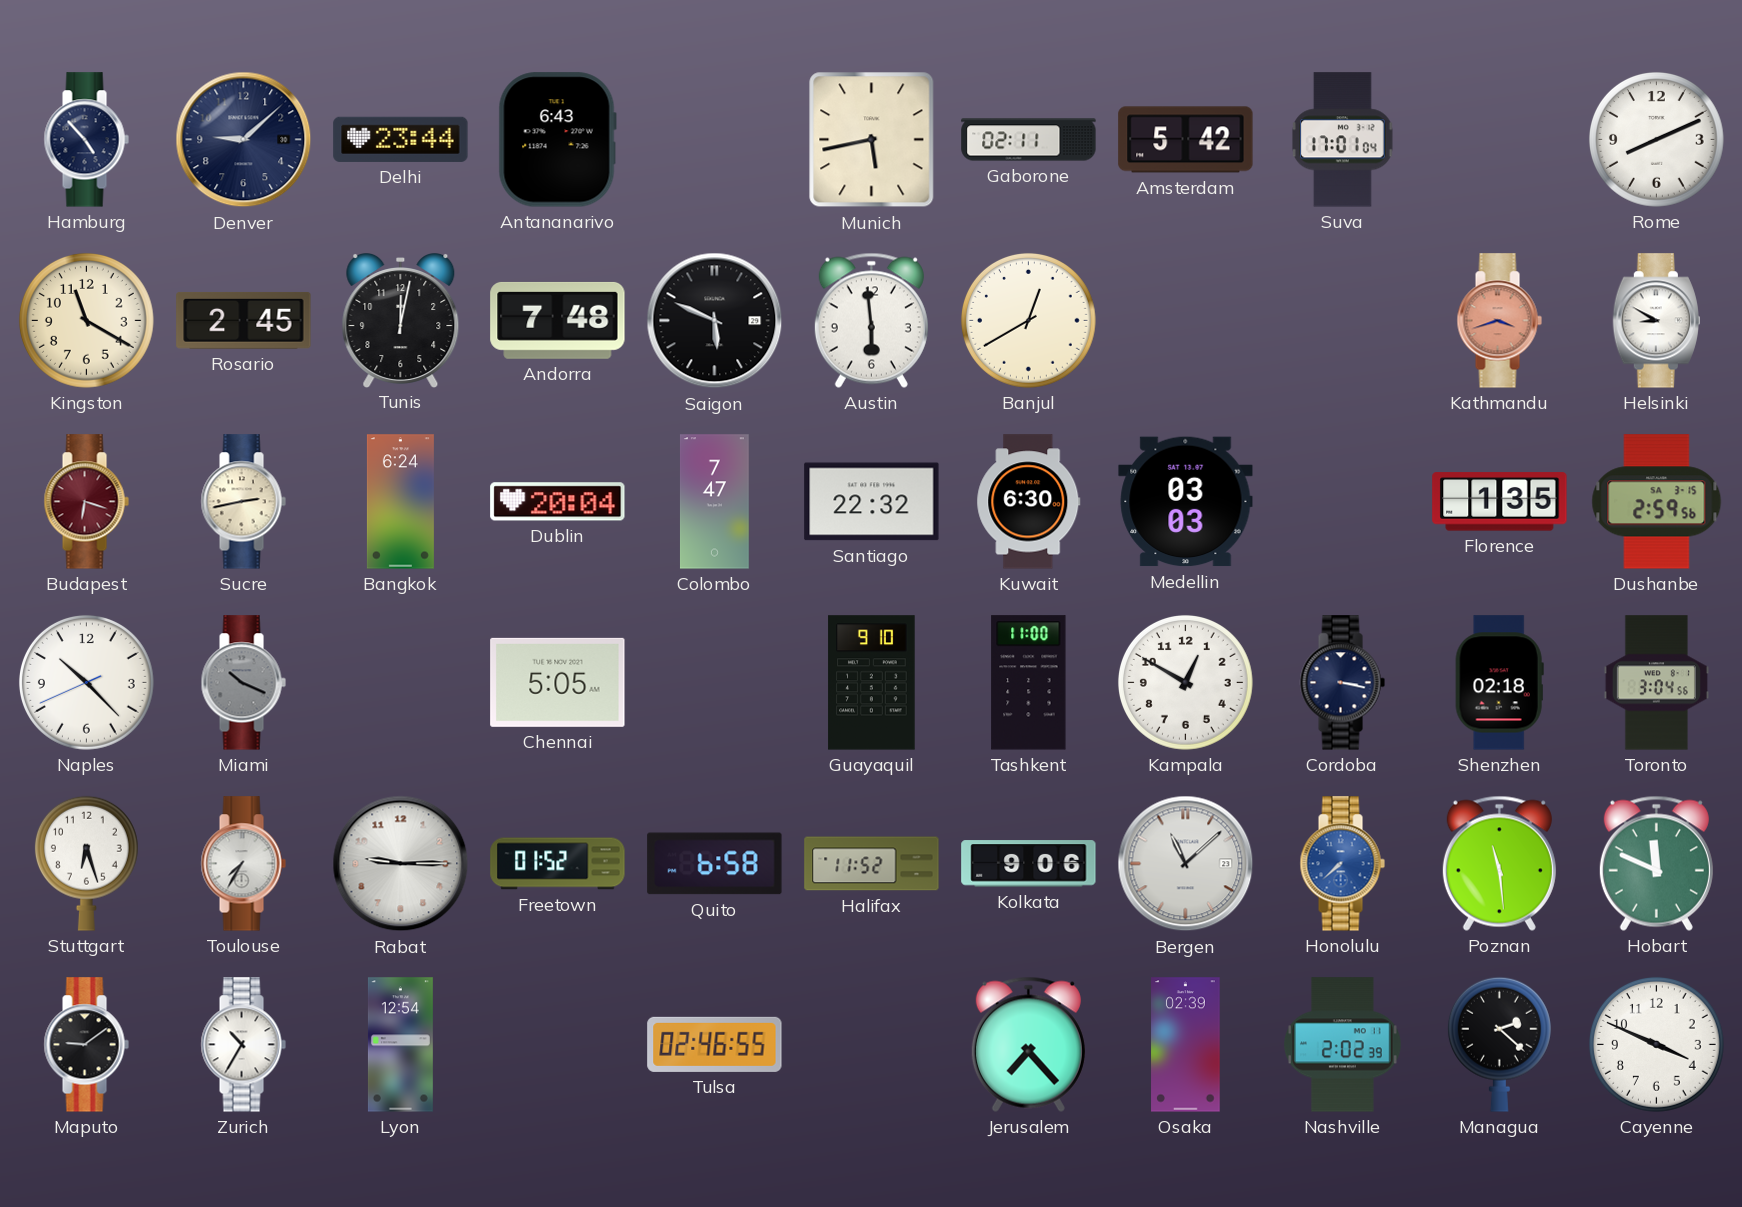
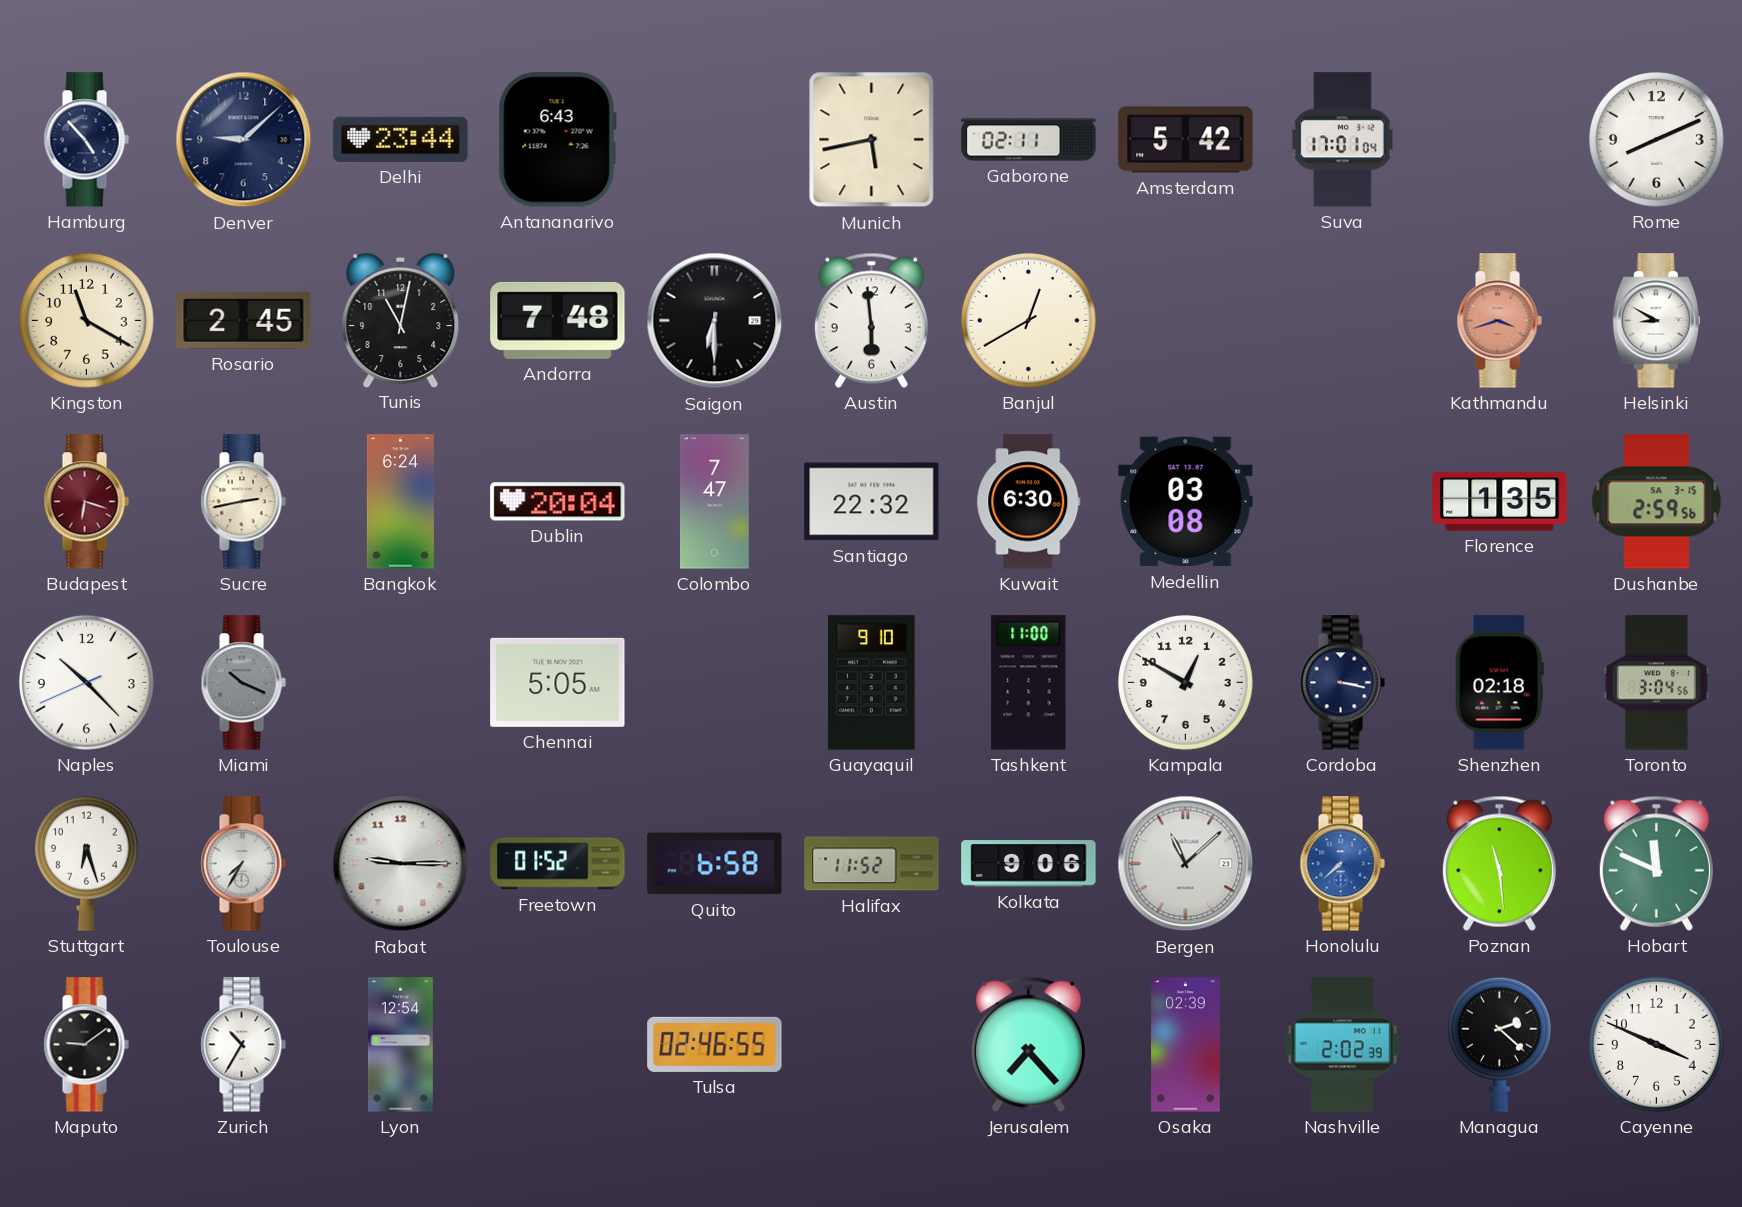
Tunis: 12:02 -> 11:02
Saigon: 5:49 -> 6:30
Medellin: 03:03 -> 03:08
